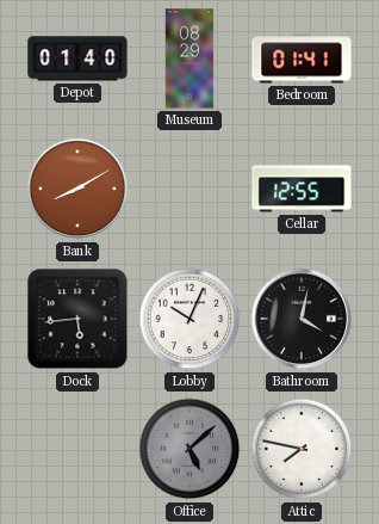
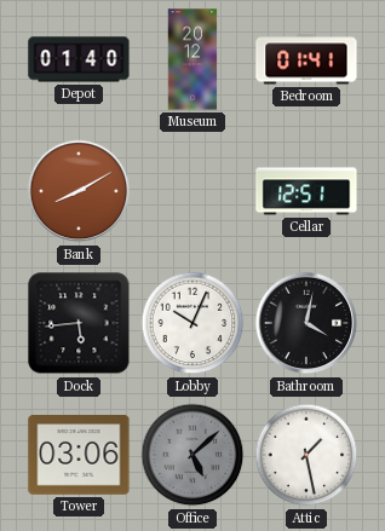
Museum: 08:29 -> 20:12
Cellar: 12:55 -> 12:51
Tower: none -> 03:06
Attic: 7:47 -> 1:28
